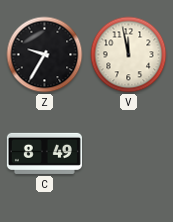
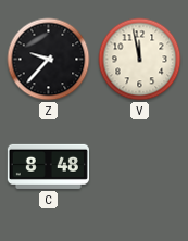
Z: 9:35 -> 9:37
C: 8:49 -> 8:48
